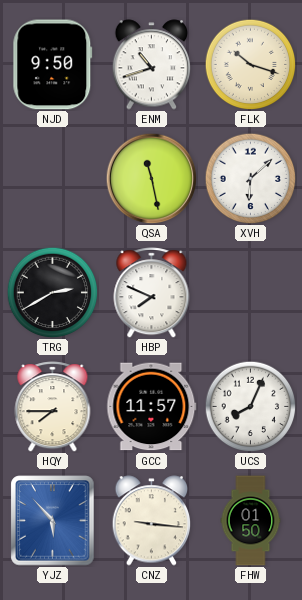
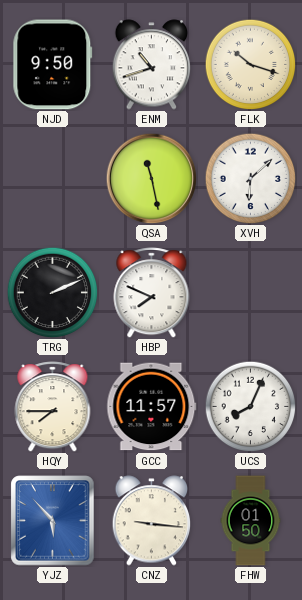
TRG: 2:40 -> 2:11
